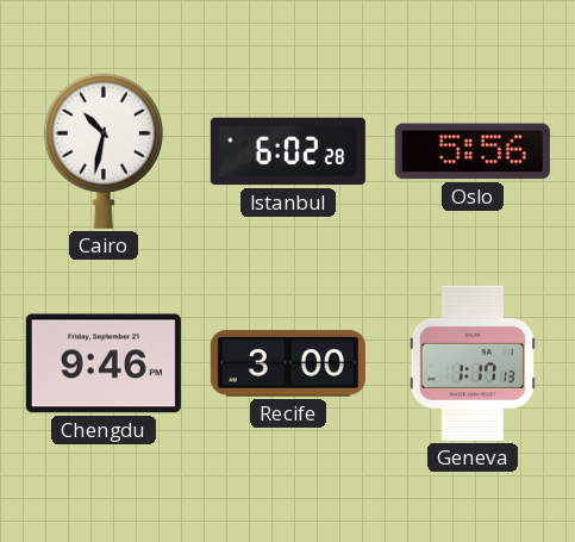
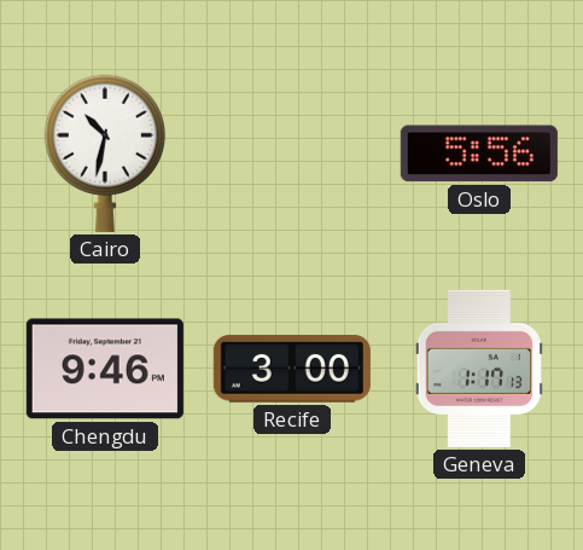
Istanbul: 6:02 -> none
